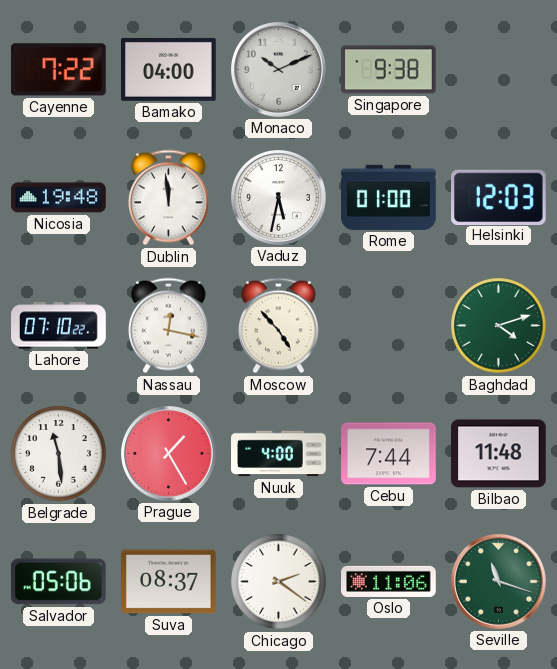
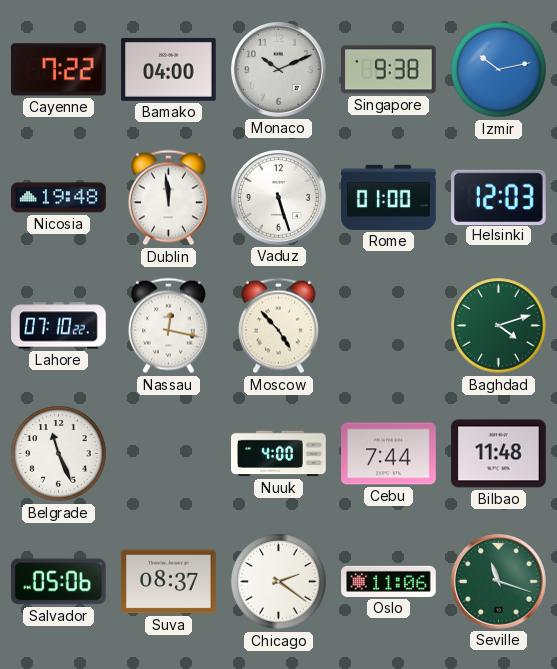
Izmir: none -> 10:13
Vaduz: 5:32 -> 5:27
Belgrade: 11:29 -> 11:26
Prague: 1:25 -> none
